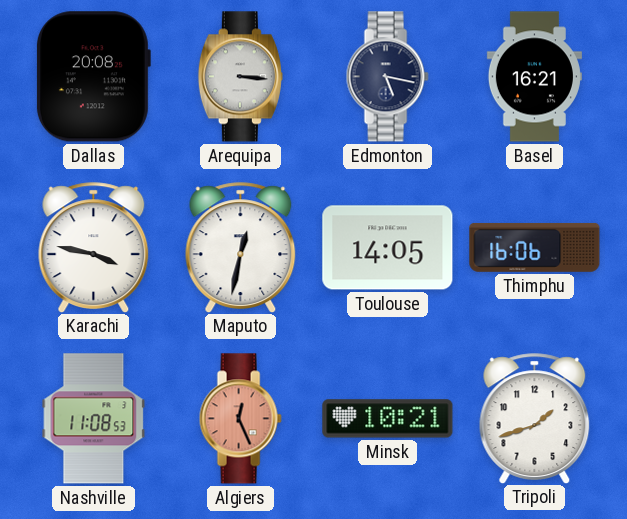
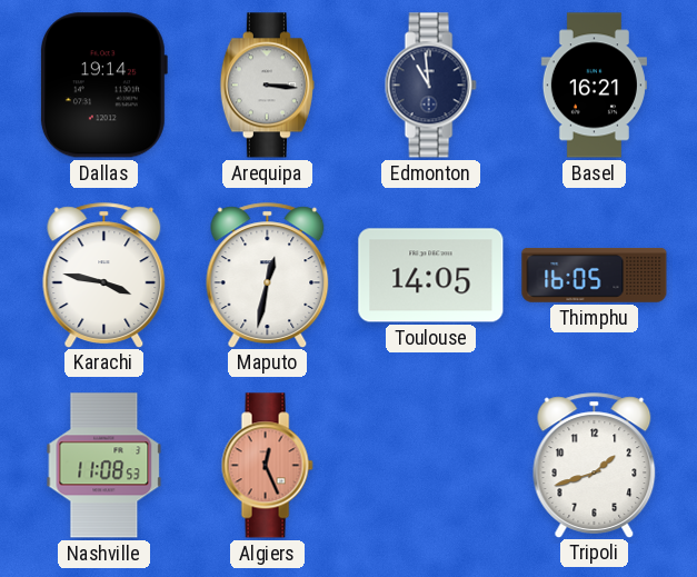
Dallas: 20:08 -> 19:14
Edmonton: 5:17 -> 10:59
Thimphu: 16:06 -> 16:05
Minsk: 10:21 -> none
